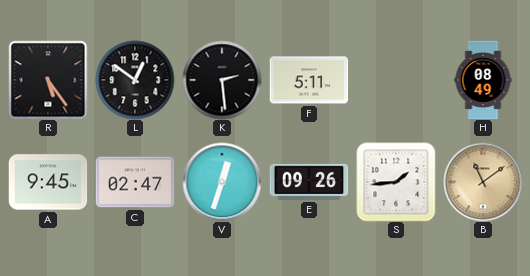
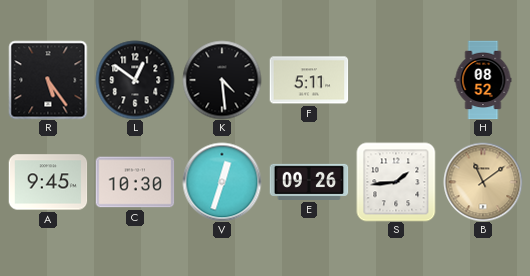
K: 2:29 -> 4:29
H: 08:49 -> 08:52
C: 02:47 -> 10:30
